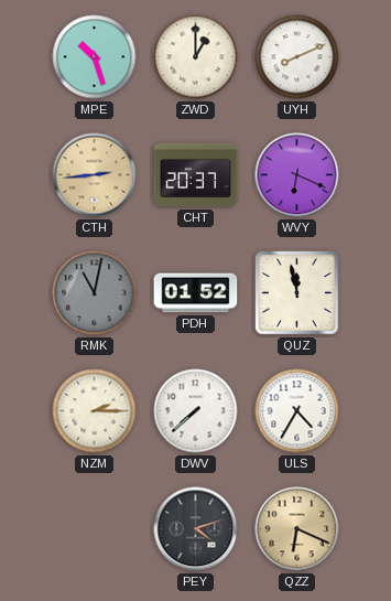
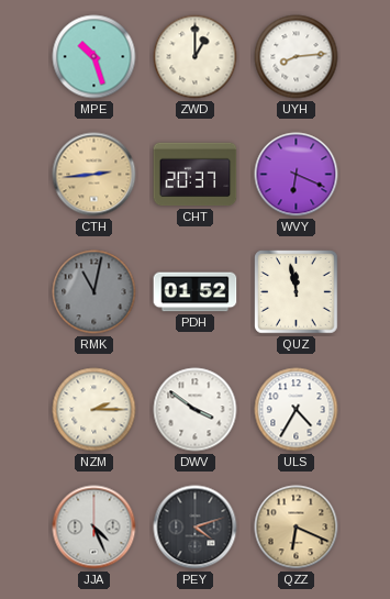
UYH: 8:11 -> 8:14
DWV: 7:38 -> 3:51
JJA: none -> 4:26
